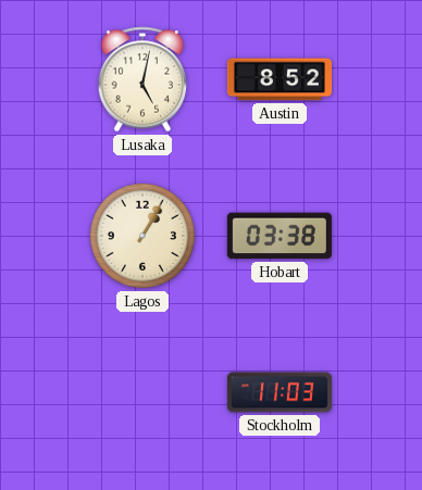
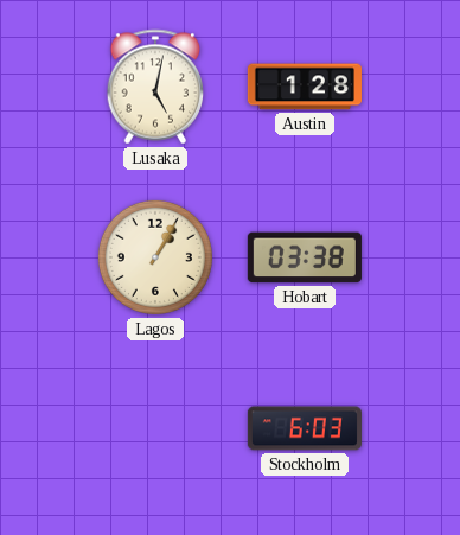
Austin: 8:52 -> 1:28
Stockholm: 11:03 -> 6:03
